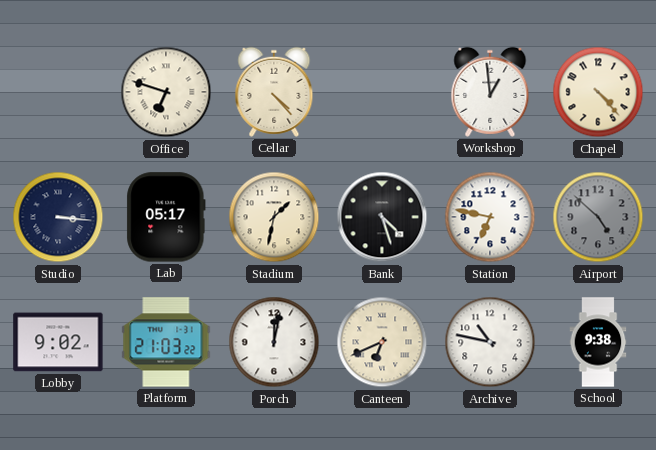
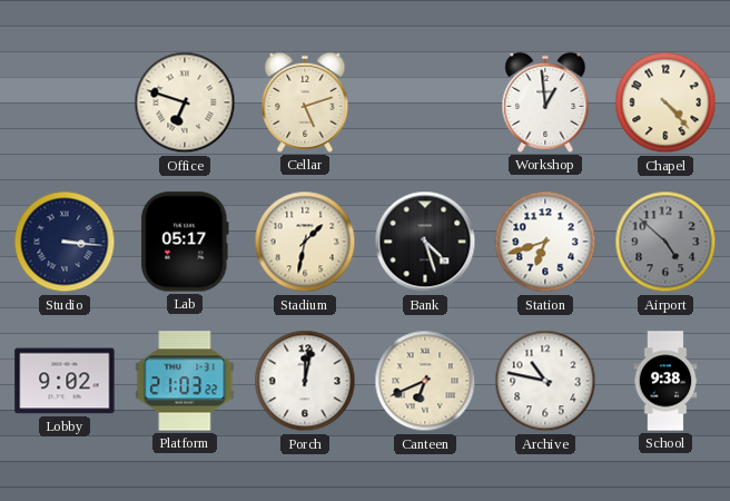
Cellar: 4:23 -> 5:12
Station: 6:47 -> 6:42
